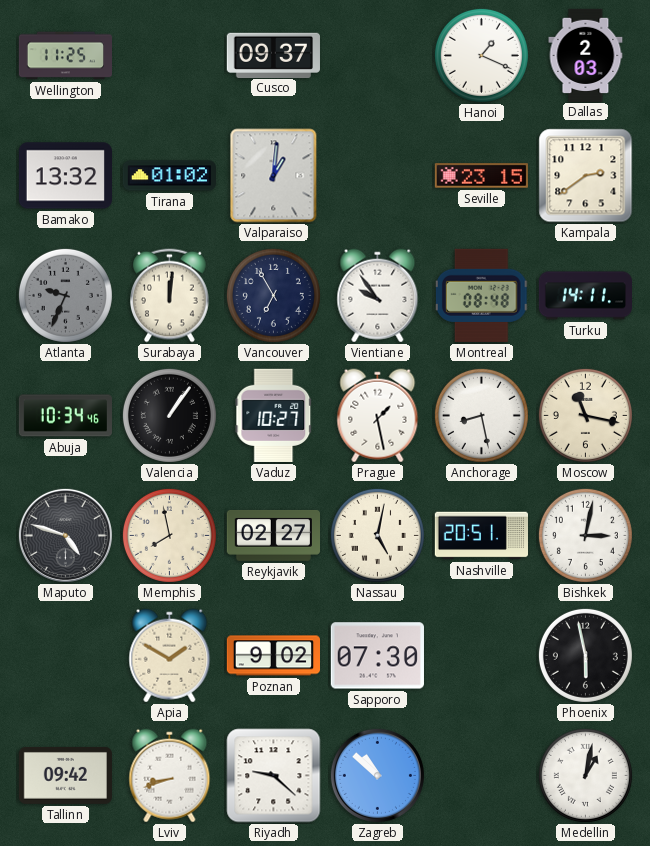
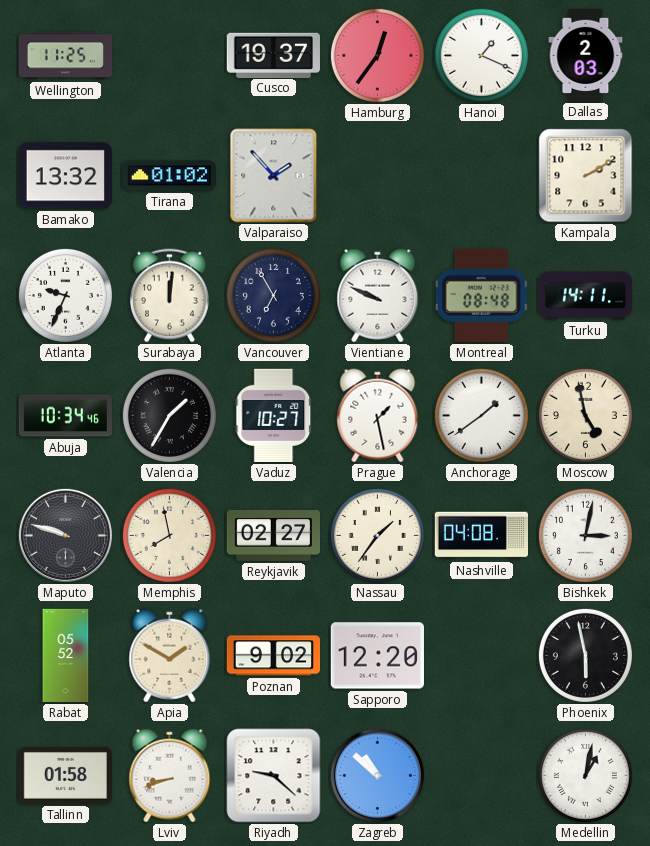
Cusco: 09:37 -> 19:37
Hamburg: none -> 12:36
Valparaiso: 1:01 -> 1:53
Seville: 23:15 -> none
Kampala: 2:39 -> 2:10
Atlanta dial: grey -> white
Vientiane: 9:54 -> 9:49
Valencia: 1:06 -> 1:35
Anchorage: 8:28 -> 1:39
Moscow: 11:17 -> 4:58
Maputo: 4:48 -> 9:48
Nassau: 5:02 -> 1:36
Nashville: 20:51 -> 04:08
Rabat: none -> 05:52
Sapporo: 07:30 -> 12:20
Tallinn: 09:42 -> 01:58
